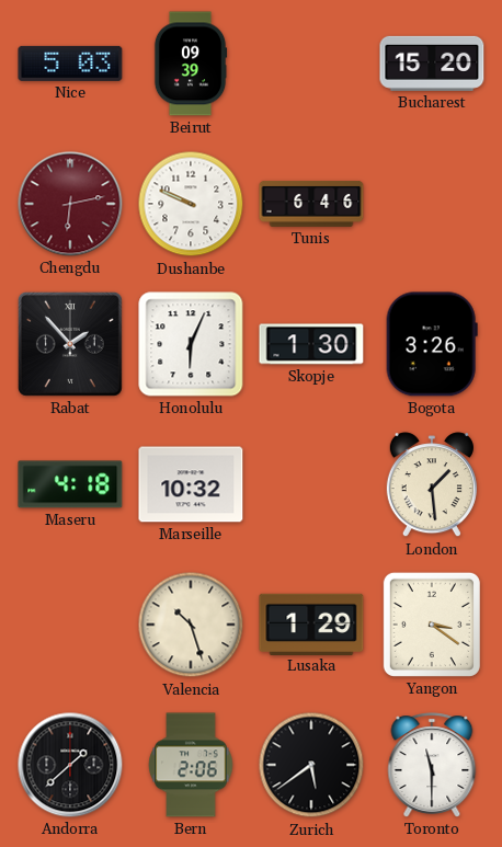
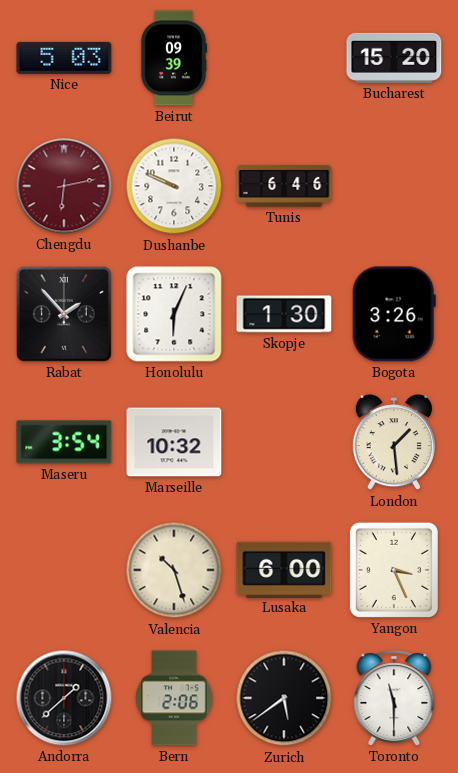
Maseru: 4:18 -> 3:54
Lusaka: 1:29 -> 6:00
Yangon: 3:21 -> 3:26
